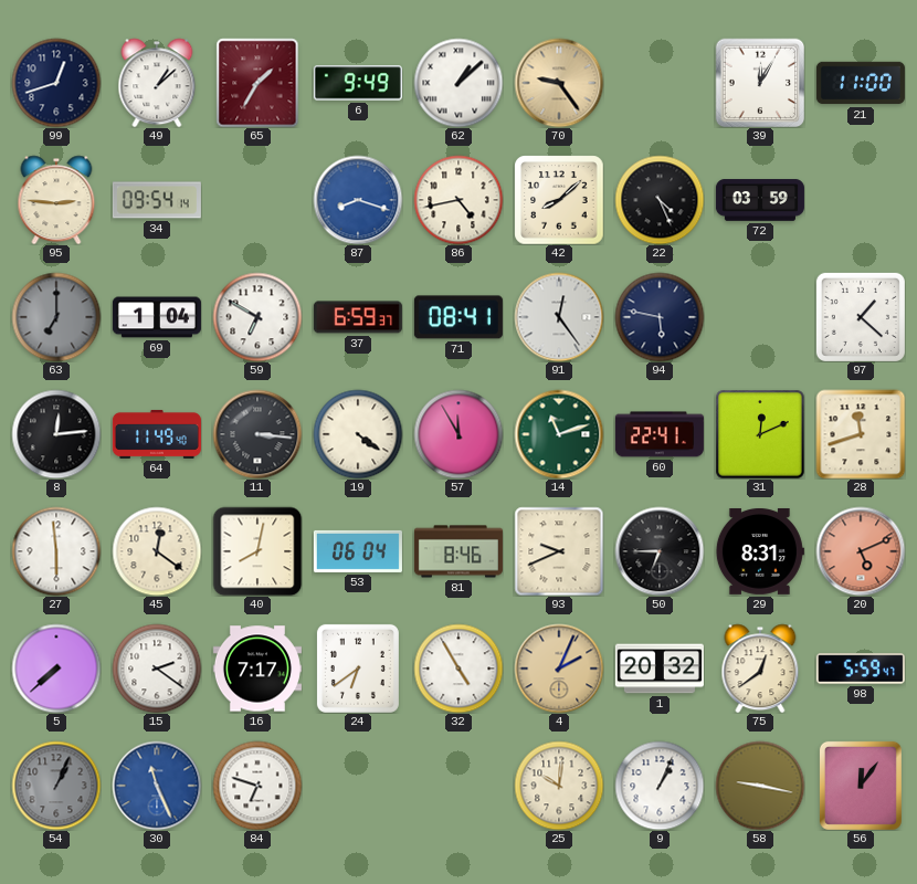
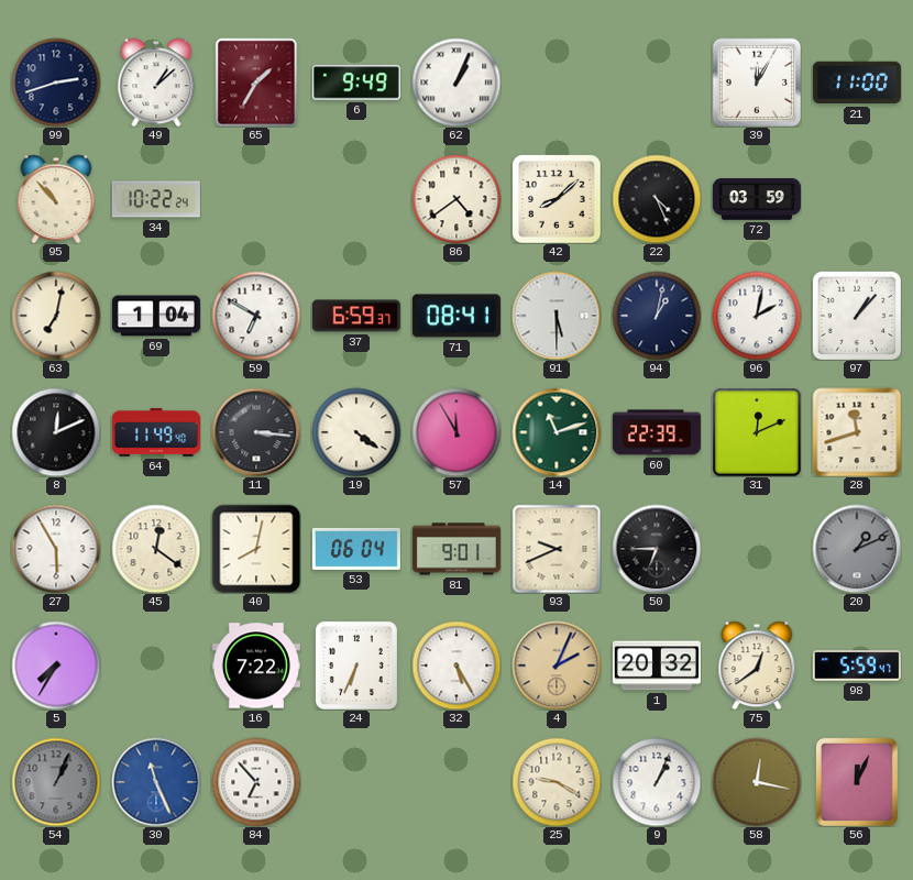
99: 12:42 -> 2:42
62: 1:08 -> 1:04
70: 9:24 -> none
95: 2:46 -> 10:53
34: 09:54 -> 10:22
87: 8:18 -> none
86: 4:43 -> 4:39
63: 7:00 -> 7:02
63 dial: grey -> cream
91: 12:24 -> 5:30
94: 5:47 -> 1:02
96: none -> 2:02
97: 1:22 -> 1:07
8: 12:14 -> 12:11
60: 22:41 -> 22:39
27: 5:59 -> 5:55
81: 8:46 -> 9:01
29: 8:31 -> none
20: 5:11 -> 1:11
20 dial: salmon -> grey
5: 7:38 -> 7:35
15: 2:21 -> none
16: 7:17 -> 7:22
24: 6:39 -> 6:34
32: 4:55 -> 5:25
84: 6:48 -> 6:53
25: 10:01 -> 9:20
58: 9:17 -> 12:17
56: 12:06 -> 12:04
